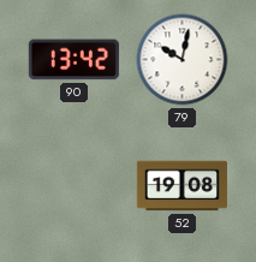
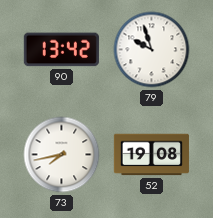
79: 10:02 -> 9:57
73: none -> 7:43
